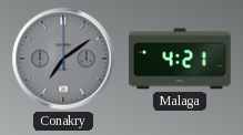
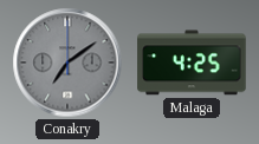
Malaga: 4:21 -> 4:25
